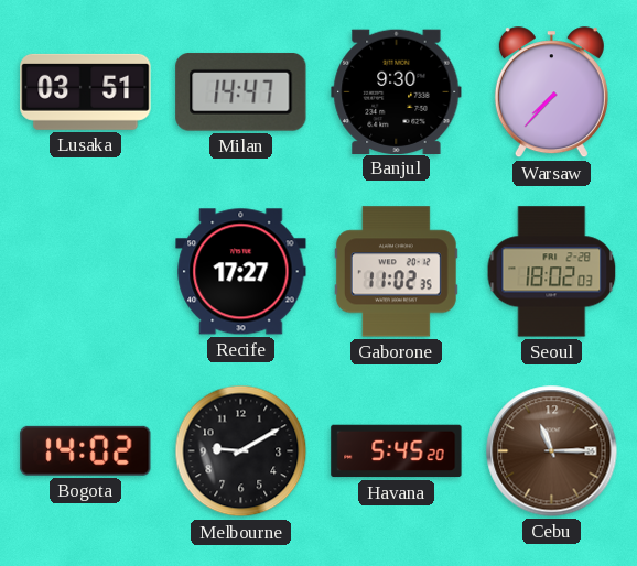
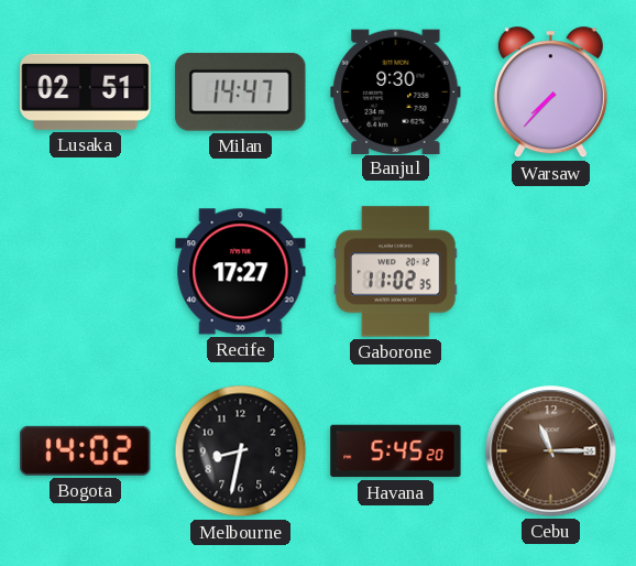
Lusaka: 03:51 -> 02:51
Seoul: 18:02 -> none
Melbourne: 9:10 -> 8:32
